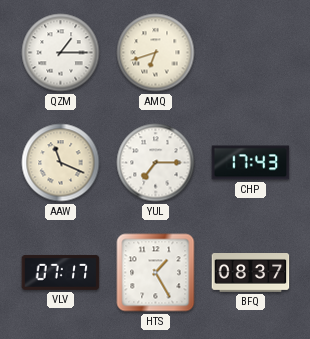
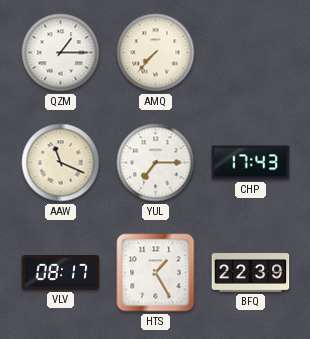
AMQ: 6:42 -> 7:37
VLV: 07:17 -> 08:17
BFQ: 08:37 -> 22:39
